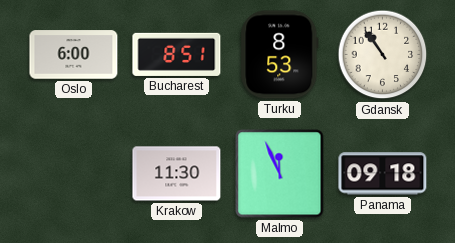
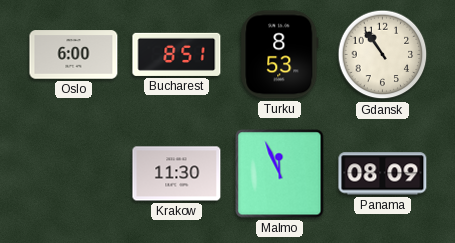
Panama: 09:18 -> 08:09
